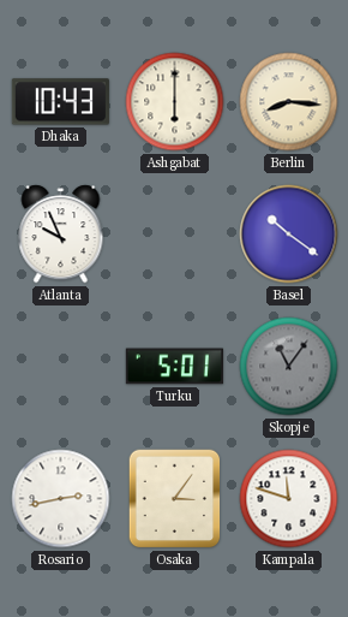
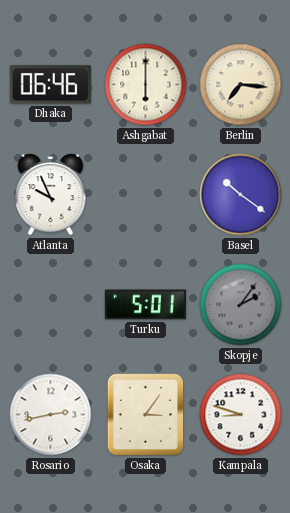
Dhaka: 10:43 -> 06:46
Berlin: 8:16 -> 7:16
Skopje: 11:06 -> 2:06
Kampala: 11:48 -> 8:48
